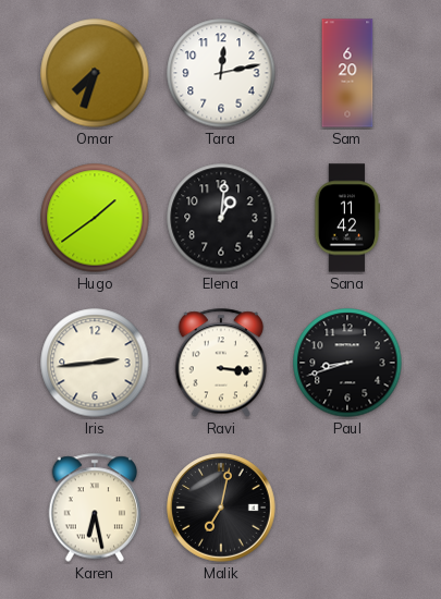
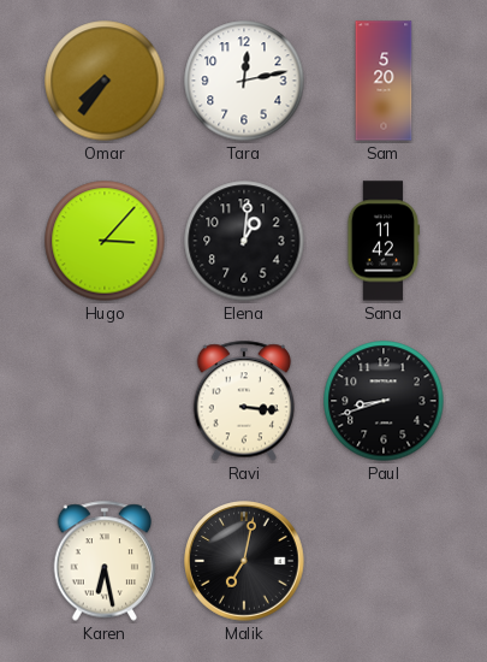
Omar: 7:33 -> 7:36
Sam: 6:20 -> 5:20
Hugo: 1:39 -> 3:07
Iris: 2:44 -> none
